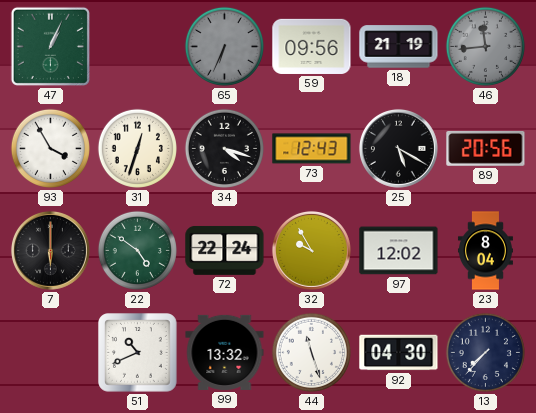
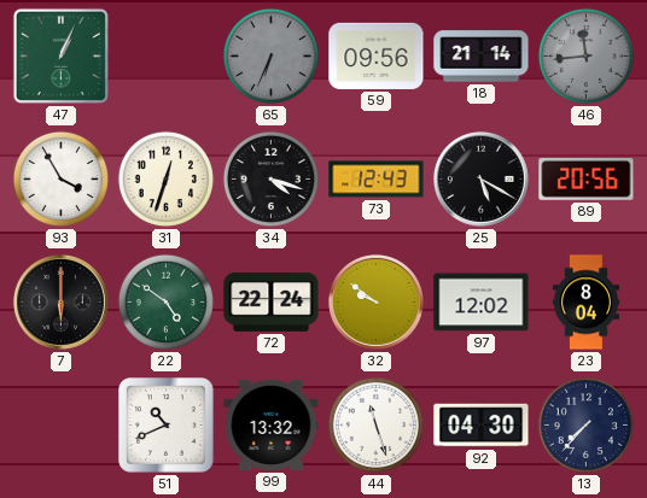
18: 21:19 -> 21:14
32: 9:55 -> 9:51
